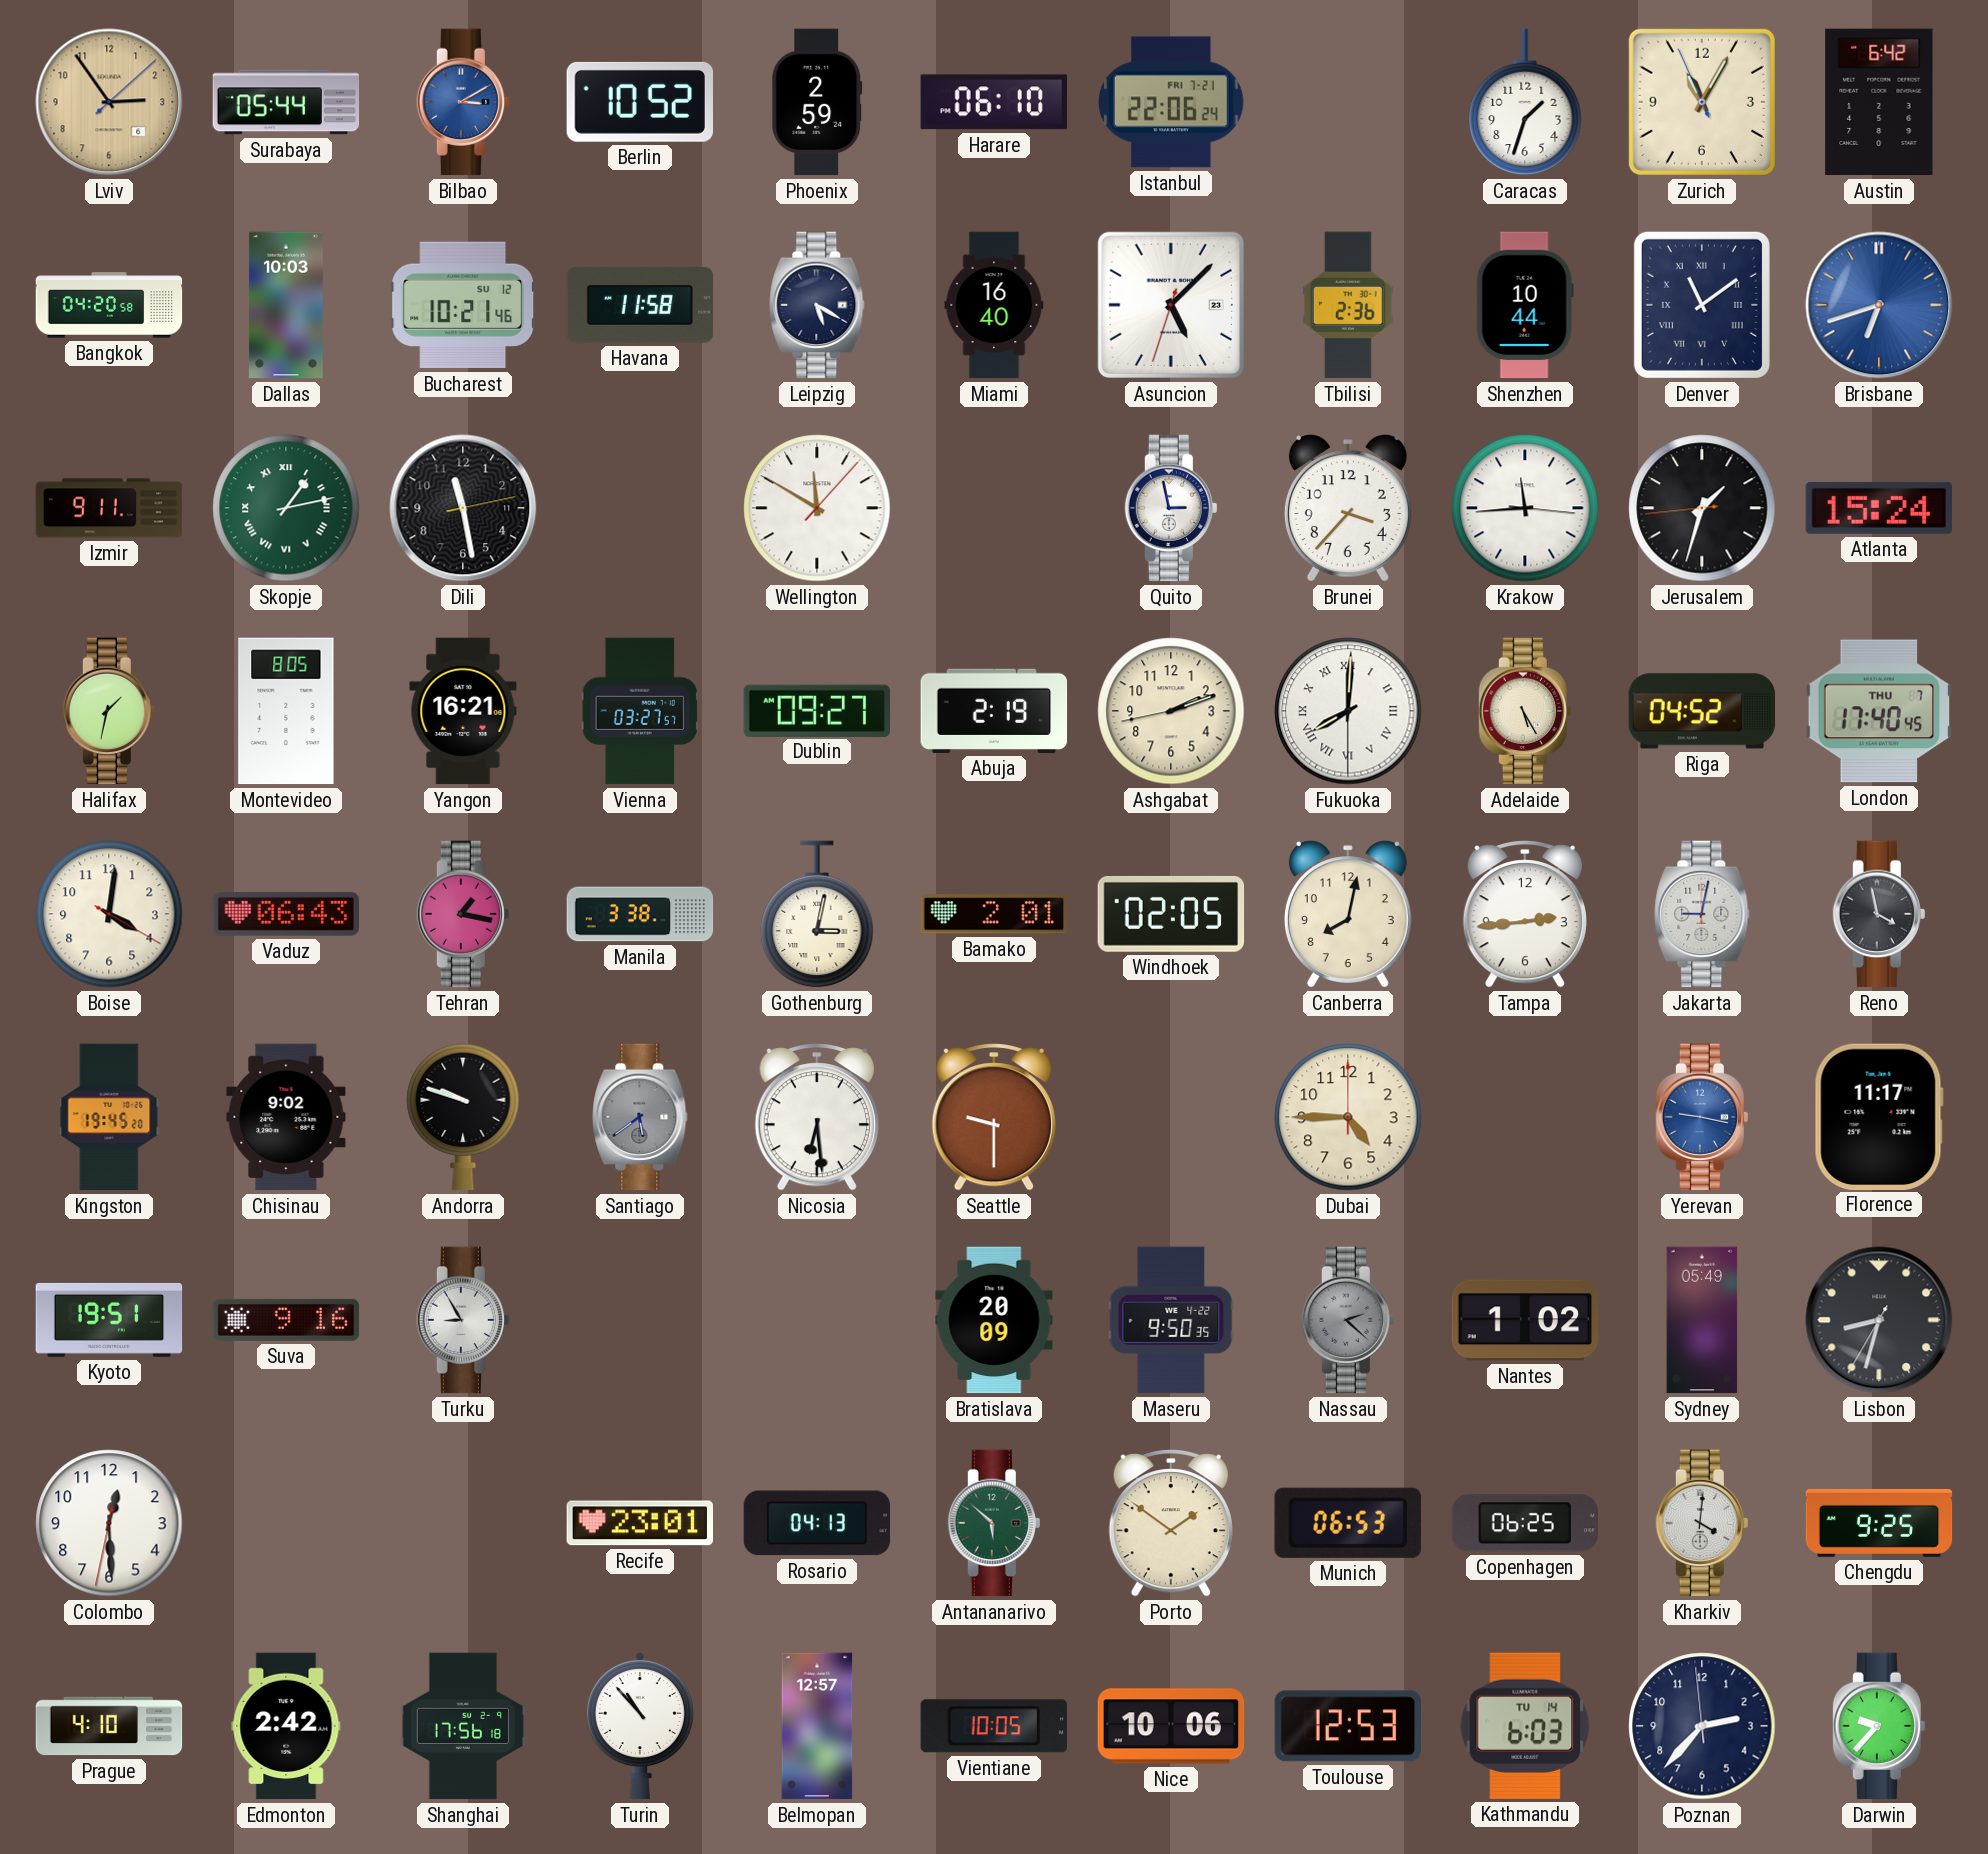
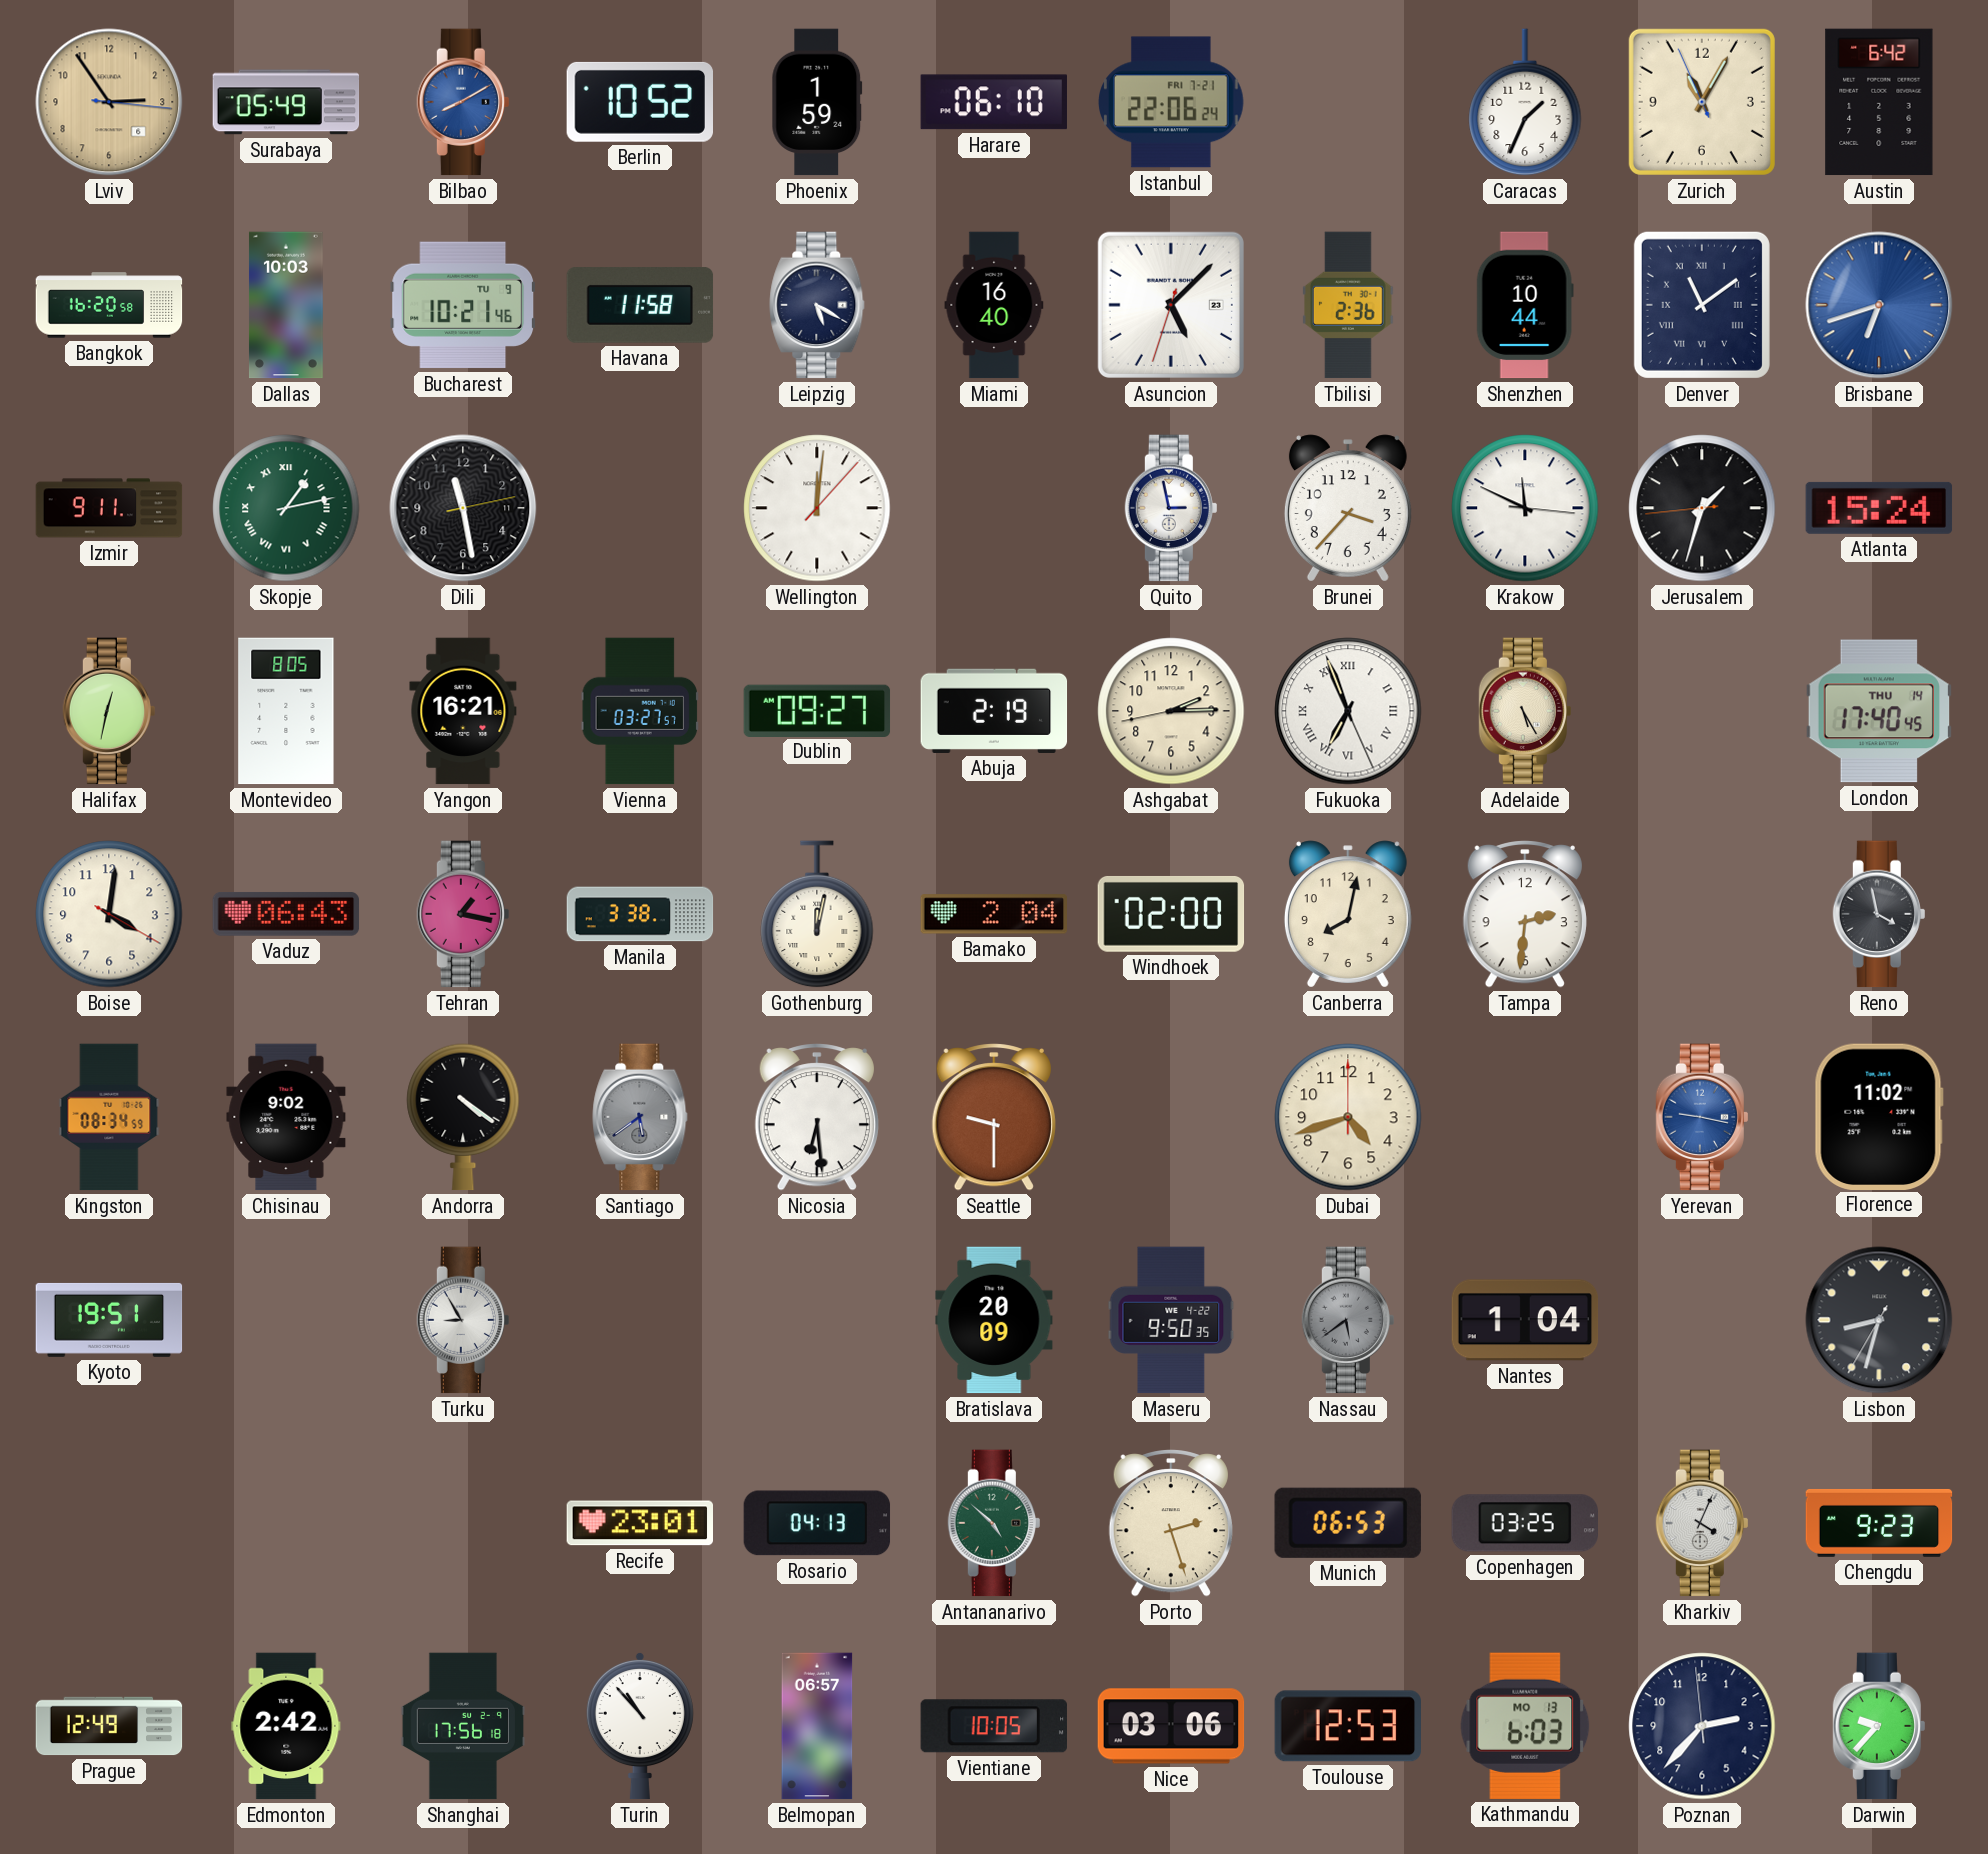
Lviv: 2:54:08 -> 2:54:16
Surabaya: 05:44 -> 05:49
Bilbao: 3:10 -> 8:10
Phoenix: 2:59 -> 1:59
Caracas: 1:33 -> 1:34
Bangkok: 04:20 -> 16:20
Bucharest date: SU 12 -> TU 9
Wellington: 11:50 -> 12:01
Krakow: 11:44 -> 11:49
Halifax: 1:32 -> 12:32
Ashgabat: 2:11 -> 2:14
Fukuoka: 8:00 -> 6:56
Riga: 04:52 -> none
London date: THU 7 -> THU 14
Gothenburg: 3:02 -> 12:02
Bamako: 2:01 -> 2:04
Windhoek: 02:05 -> 02:00
Tampa: 2:44 -> 2:31
Jakarta: 9:02 -> none
Kingston: 19:45 -> 08:34
Andorra: 9:48 -> 4:21
Dubai: 4:45 -> 4:42
Florence: 11:17 -> 11:02
Suva: 9:16 -> none
Nassau: 2:22 -> 5:39
Nantes: 1:02 -> 1:04
Sydney: 05:49 -> none
Colombo: 12:29 -> none
Antananarivo: 5:52 -> 4:52
Porto: 1:51 -> 2:27
Copenhagen: 06:25 -> 03:25
Kharkiv: 4:01 -> 4:04
Chengdu: 9:25 -> 9:23
Prague: 4:10 -> 12:49
Belmopan: 12:57 -> 06:57
Nice: 10:06 -> 03:06
Kathmandu date: TU 14 -> MO 13
